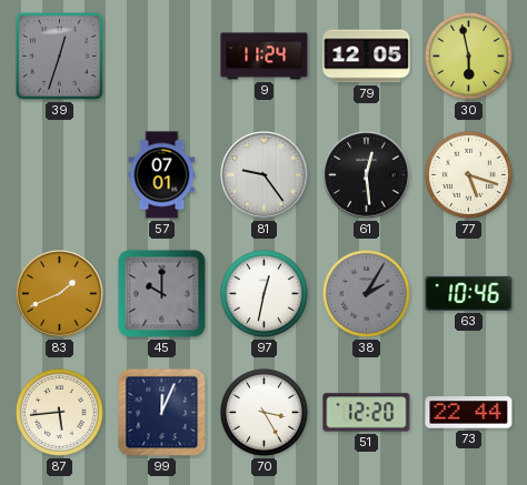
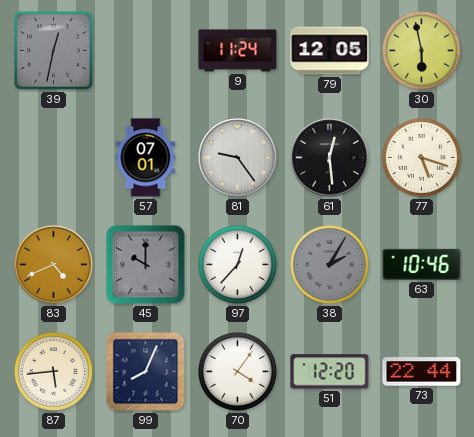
39: 12:33 -> 12:32
83: 1:41 -> 4:41
97: 12:32 -> 12:37
99: 12:04 -> 8:04
70: 3:25 -> 4:06
